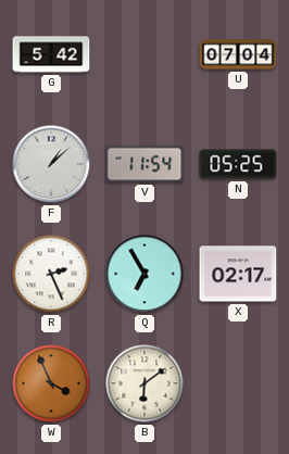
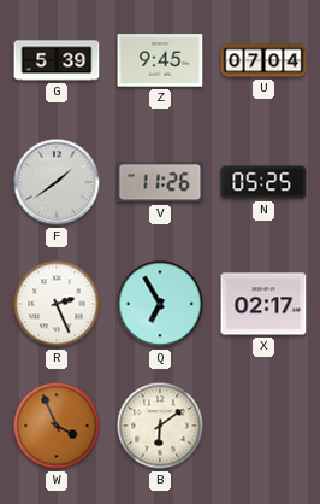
G: 5:42 -> 5:39
Z: none -> 9:45
F: 1:08 -> 1:39
V: 11:54 -> 11:26
